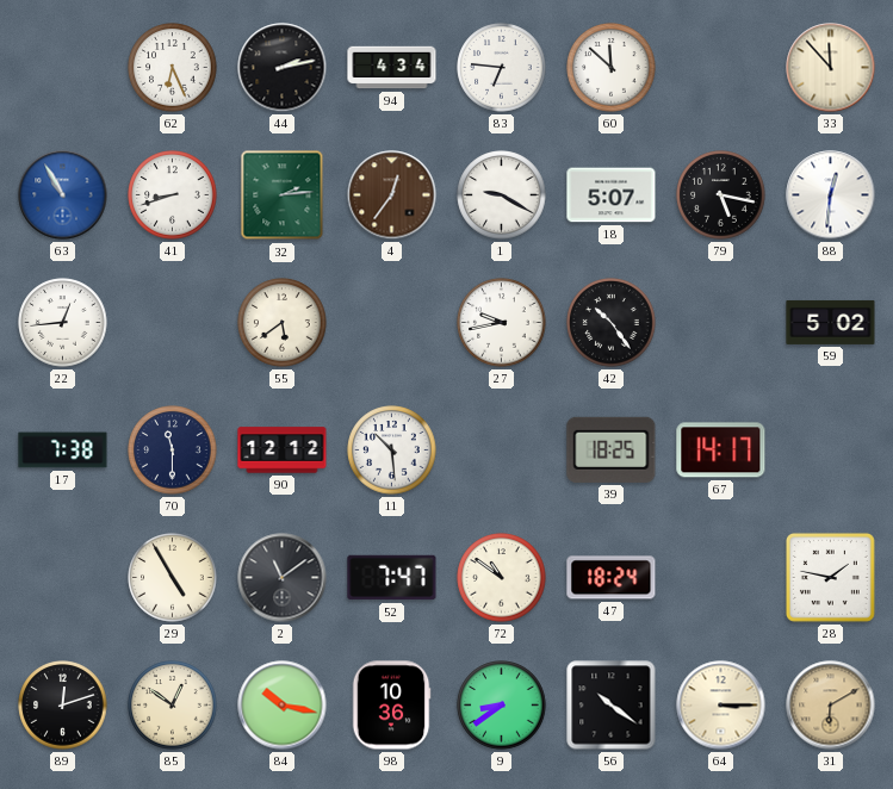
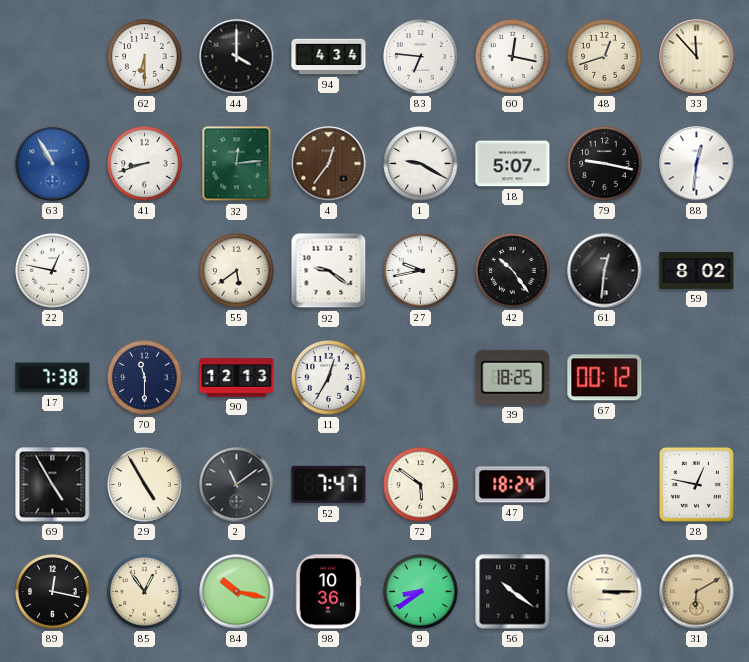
62: 6:26 -> 6:30
44: 2:13 -> 4:00
60: 11:52 -> 12:17
48: none -> 12:42
32: 2:14 -> 12:14
79: 5:17 -> 9:17
22: 12:44 -> 12:47
92: none -> 9:21
61: none -> 12:31
59: 5:02 -> 8:02
90: 12:12 -> 12:13
11: 10:29 -> 12:35
67: 14:17 -> 00:12
69: none -> 4:55
72: 10:51 -> 5:51
28: 1:47 -> 12:47
89: 12:12 -> 12:17
85: 12:51 -> 12:54
